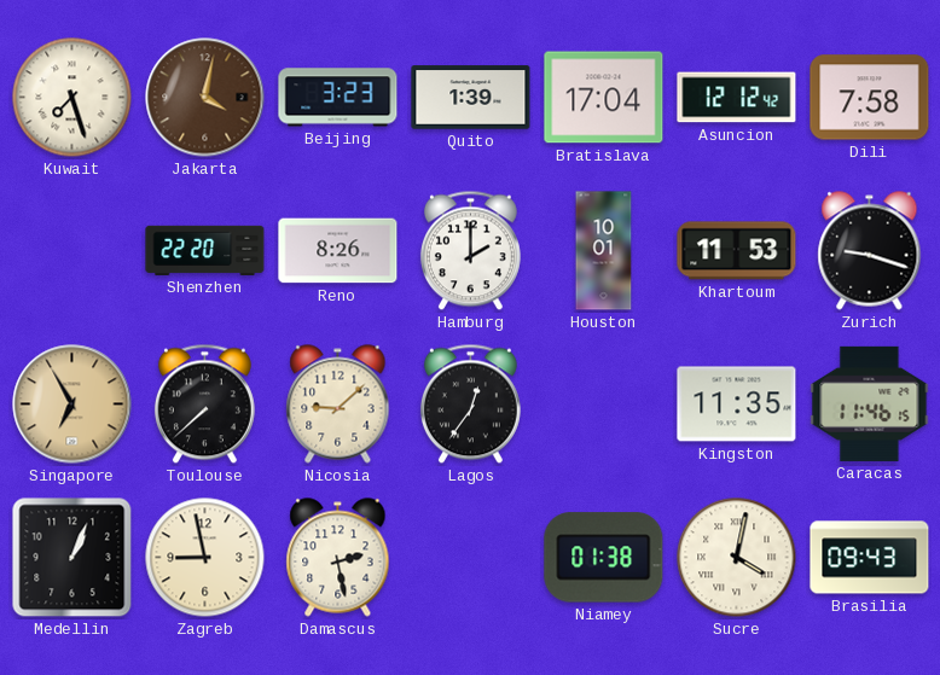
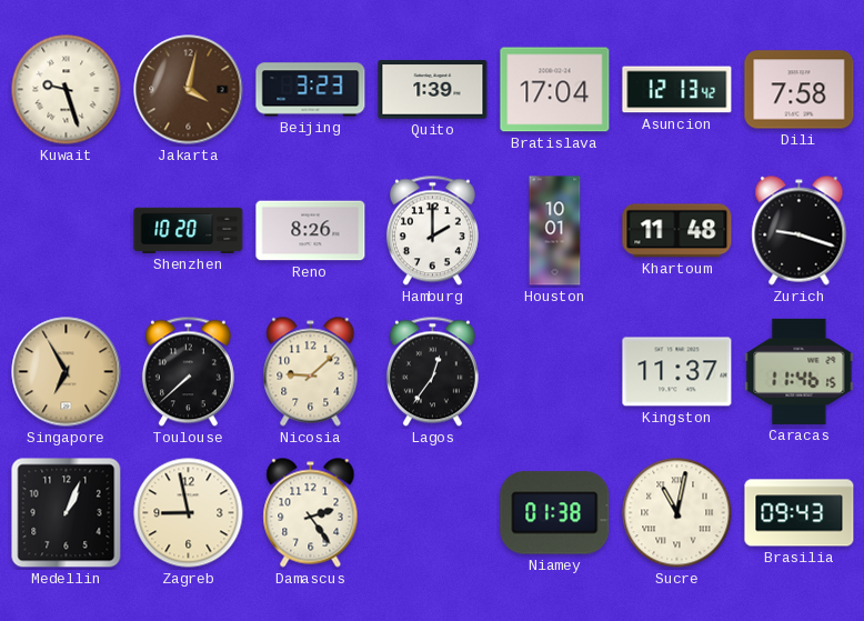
Kuwait: 7:27 -> 9:27
Asuncion: 12:12 -> 12:13
Shenzhen: 22:20 -> 10:20
Khartoum: 11:53 -> 11:48
Kingston: 11:35 -> 11:37
Damascus: 2:28 -> 2:24
Sucre: 4:02 -> 11:02
